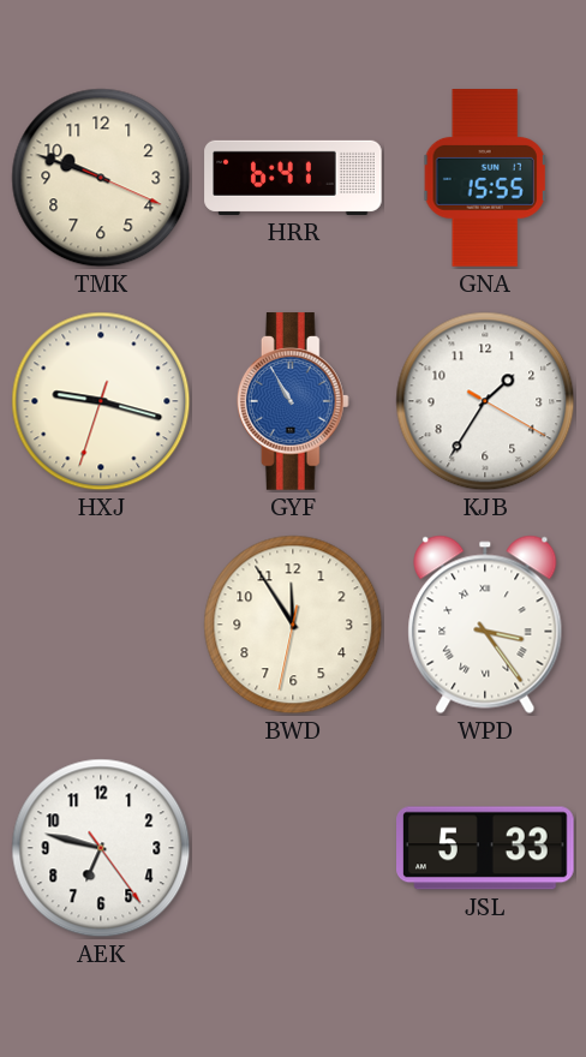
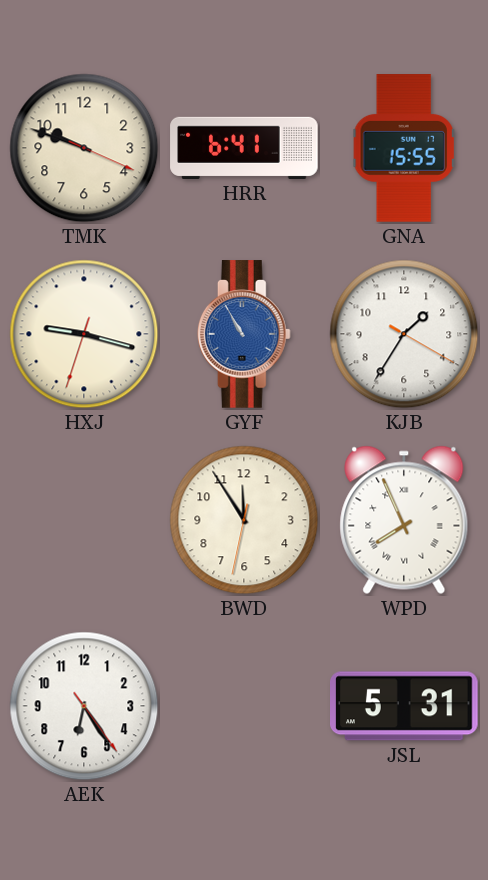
WPD: 3:24 -> 7:56
AEK: 6:47 -> 6:24
JSL: 5:33 -> 5:31
